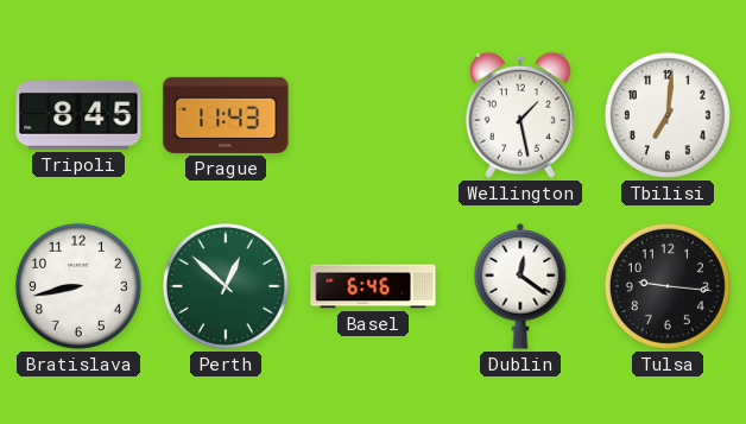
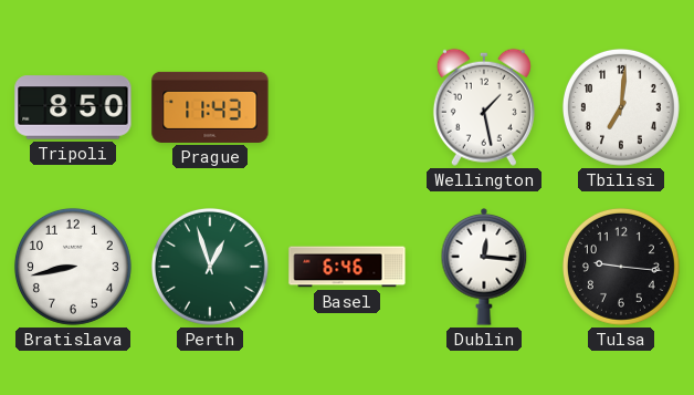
Tripoli: 8:45 -> 8:50
Perth: 12:52 -> 12:57
Dublin: 12:21 -> 12:16
